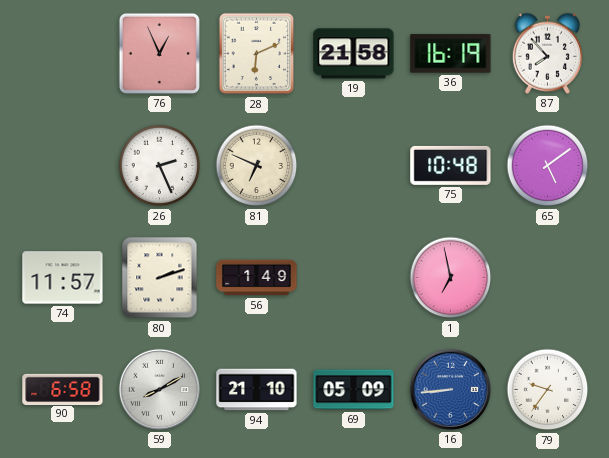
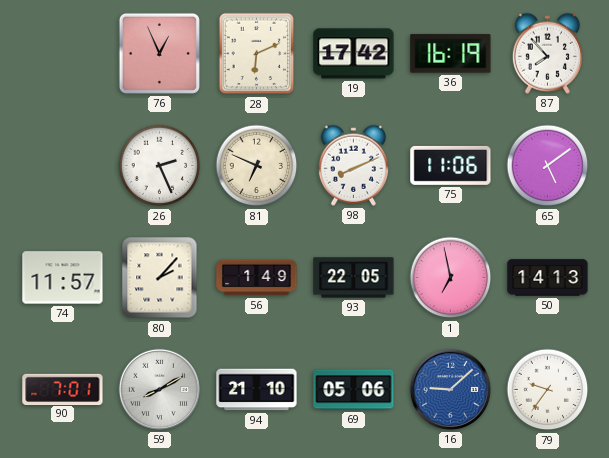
19: 21:58 -> 17:42
98: none -> 8:11
75: 10:48 -> 11:06
80: 2:12 -> 2:07
93: none -> 22:05
50: none -> 14:13
90: 6:58 -> 7:01
69: 05:09 -> 05:06
16: 8:44 -> 9:08
